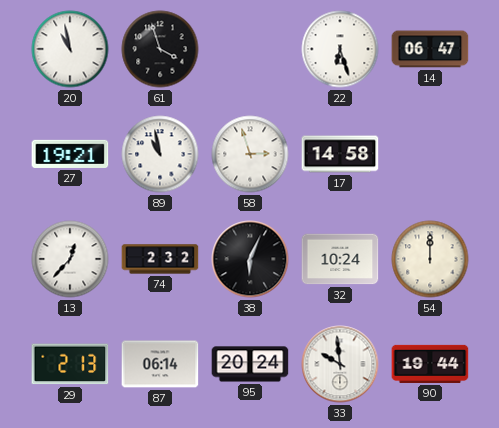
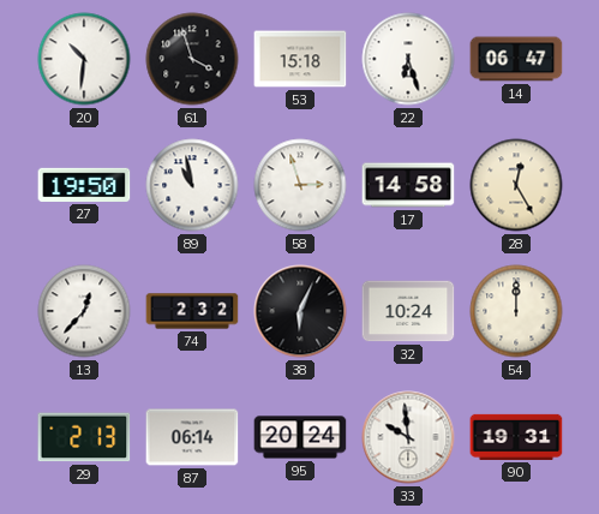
20: 10:58 -> 10:31
53: none -> 15:18
27: 19:21 -> 19:50
28: none -> 12:25
90: 19:44 -> 19:31
